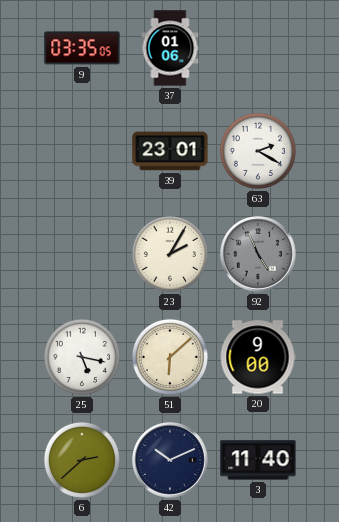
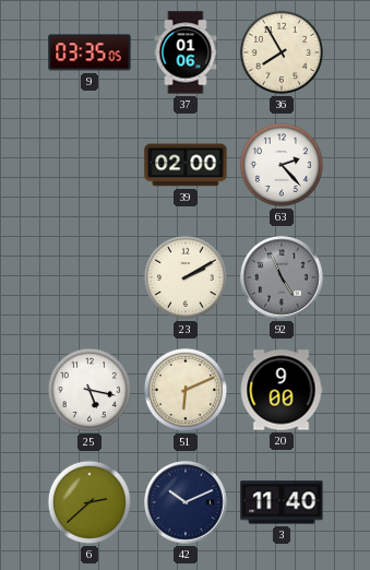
36: none -> 7:55
39: 23:01 -> 02:00
63: 2:20 -> 2:23
23: 2:05 -> 2:10
51: 6:08 -> 6:11
